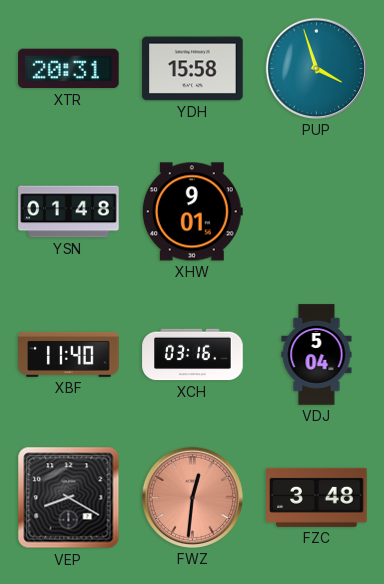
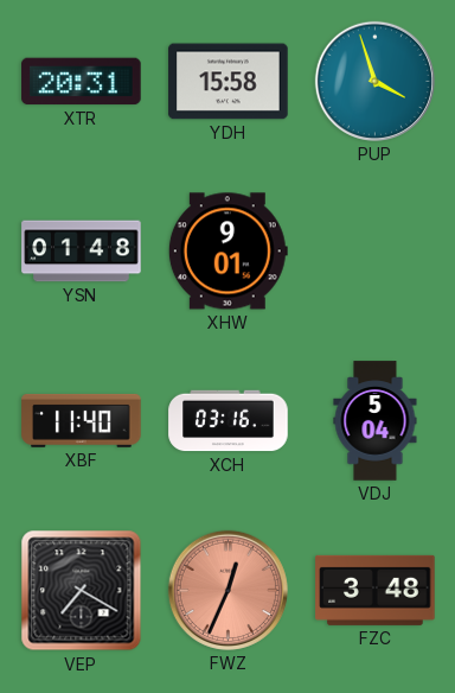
VEP: 8:20 -> 7:20
FWZ: 12:31 -> 12:34
